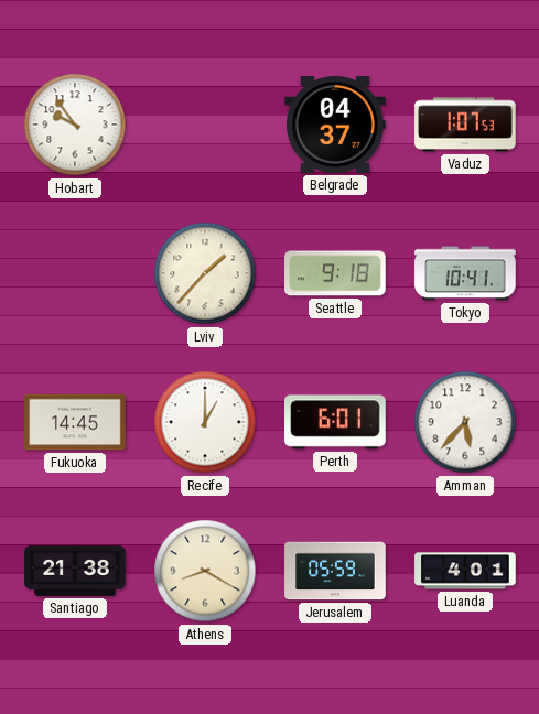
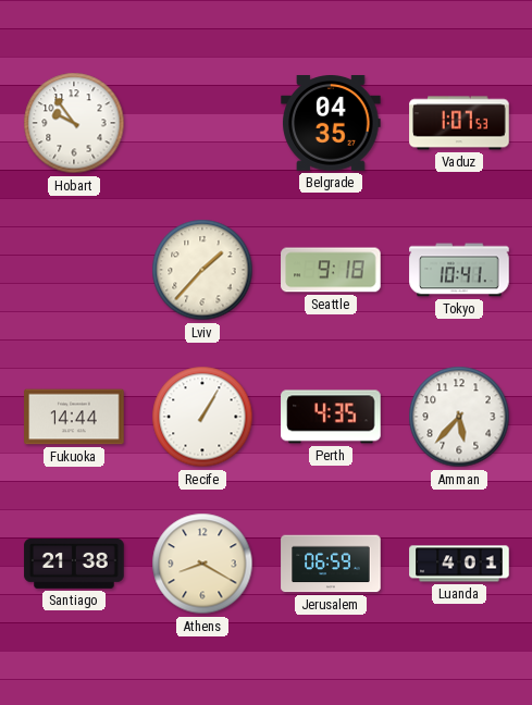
Belgrade: 04:37 -> 04:35
Fukuoka: 14:45 -> 14:44
Recife: 1:00 -> 1:05
Perth: 6:01 -> 4:35
Jerusalem: 05:59 -> 06:59
